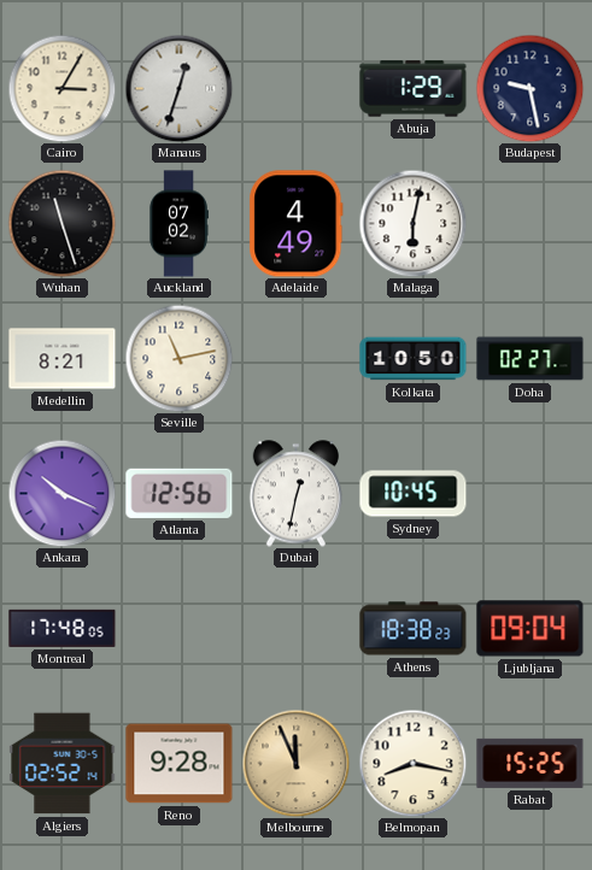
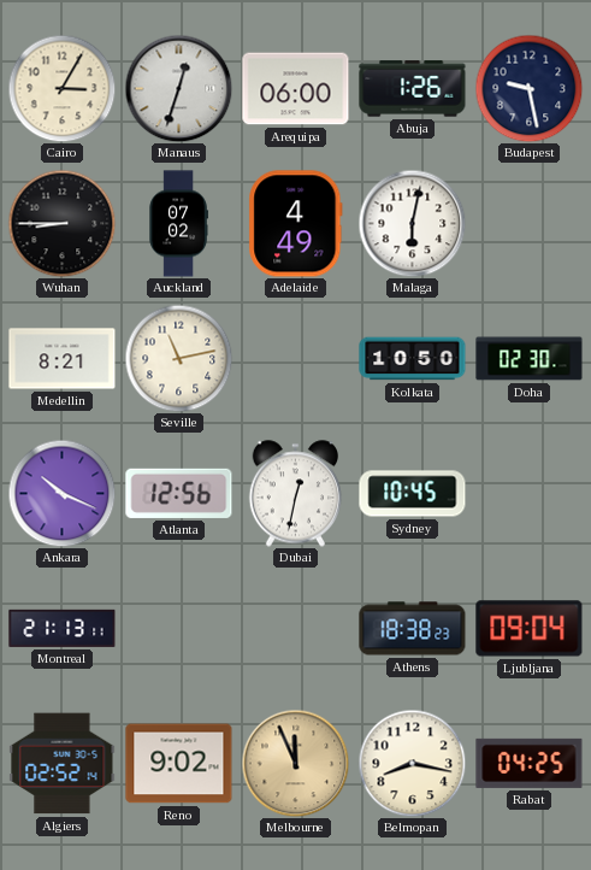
Arequipa: none -> 06:00
Abuja: 1:29 -> 1:26
Wuhan: 11:27 -> 8:45
Doha: 02:27 -> 02:30
Montreal: 17:48 -> 21:13
Reno: 9:28 -> 9:02
Rabat: 15:25 -> 04:25
